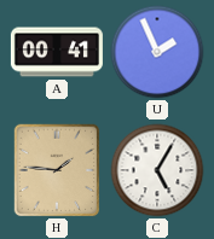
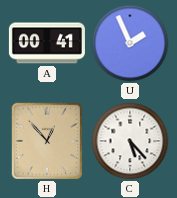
H: 1:46 -> 12:53
C: 5:05 -> 5:23
